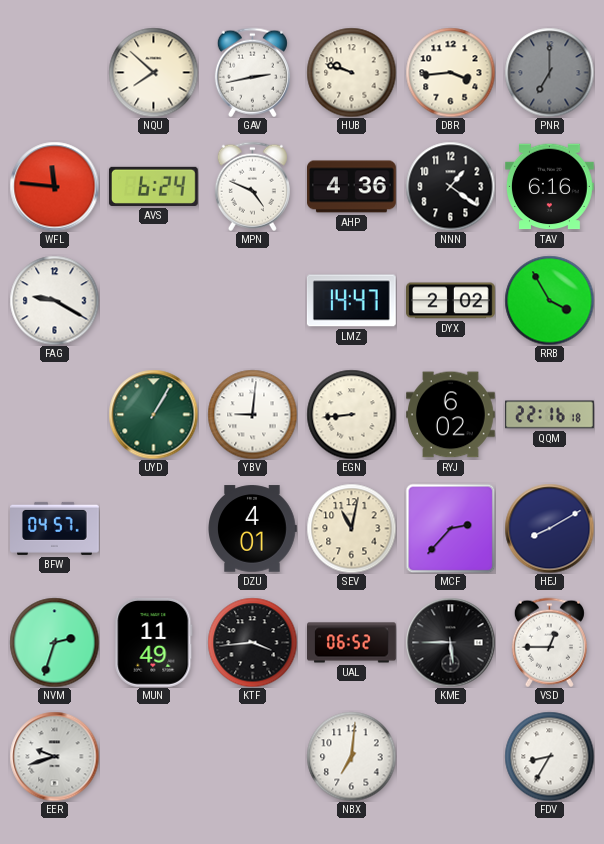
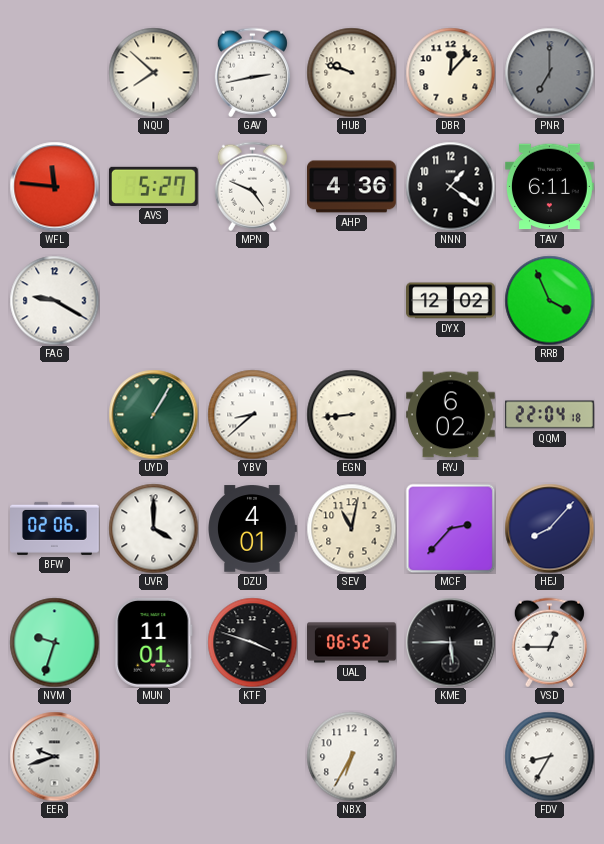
DBR: 3:44 -> 12:07
AVS: 6:24 -> 5:27
TAV: 6:16 -> 6:11
LMZ: 14:47 -> none
DYX: 2:02 -> 12:02
RRB: 3:55 -> 3:56
YBV: 9:01 -> 8:38
QQM: 22:16 -> 22:04
BFW: 04:57 -> 02:06
UVR: none -> 4:00
HEJ: 8:10 -> 8:07
NVM: 2:33 -> 9:33
MUN: 11:49 -> 11:01
KTF: 3:44 -> 3:48
NBX: 7:01 -> 6:35
